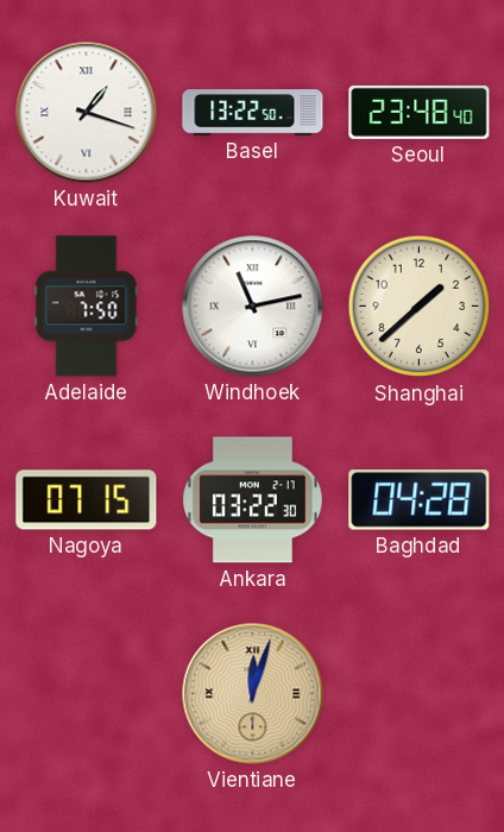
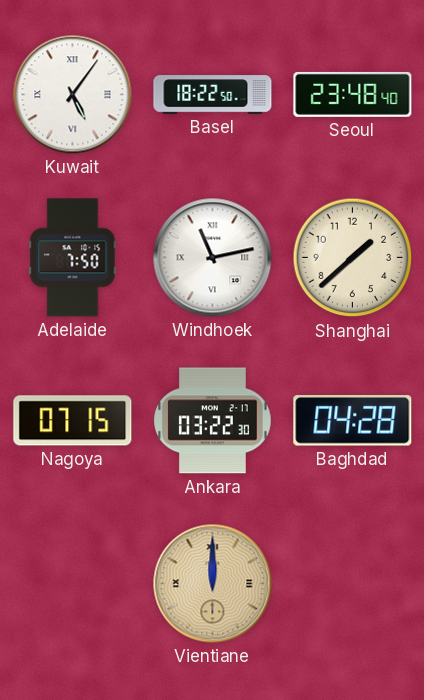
Kuwait: 1:18 -> 5:06
Basel: 13:22 -> 18:22
Vientiane: 12:03 -> 12:00
